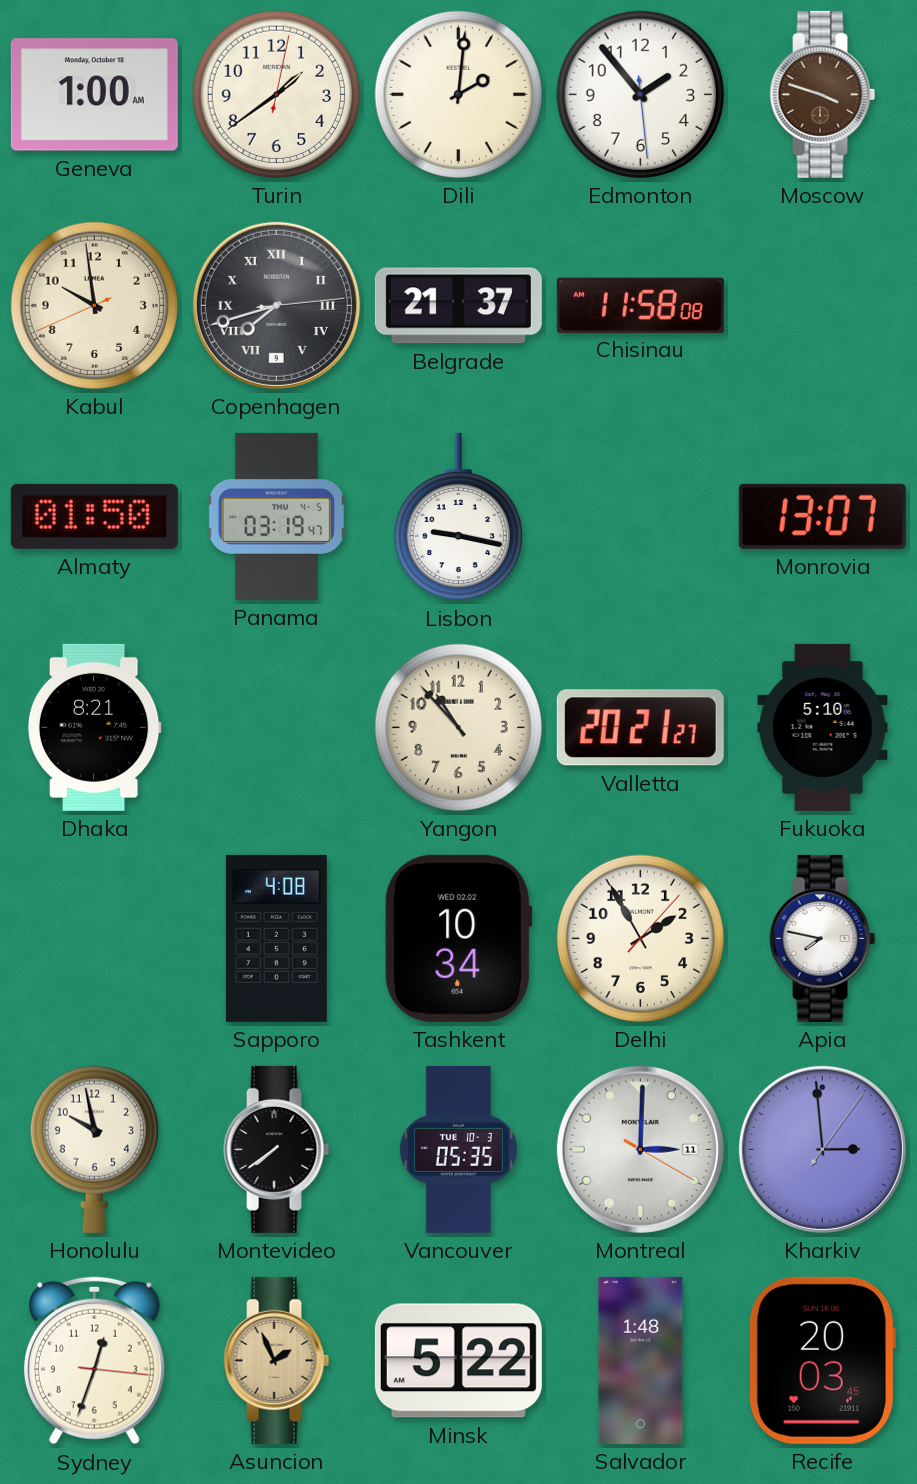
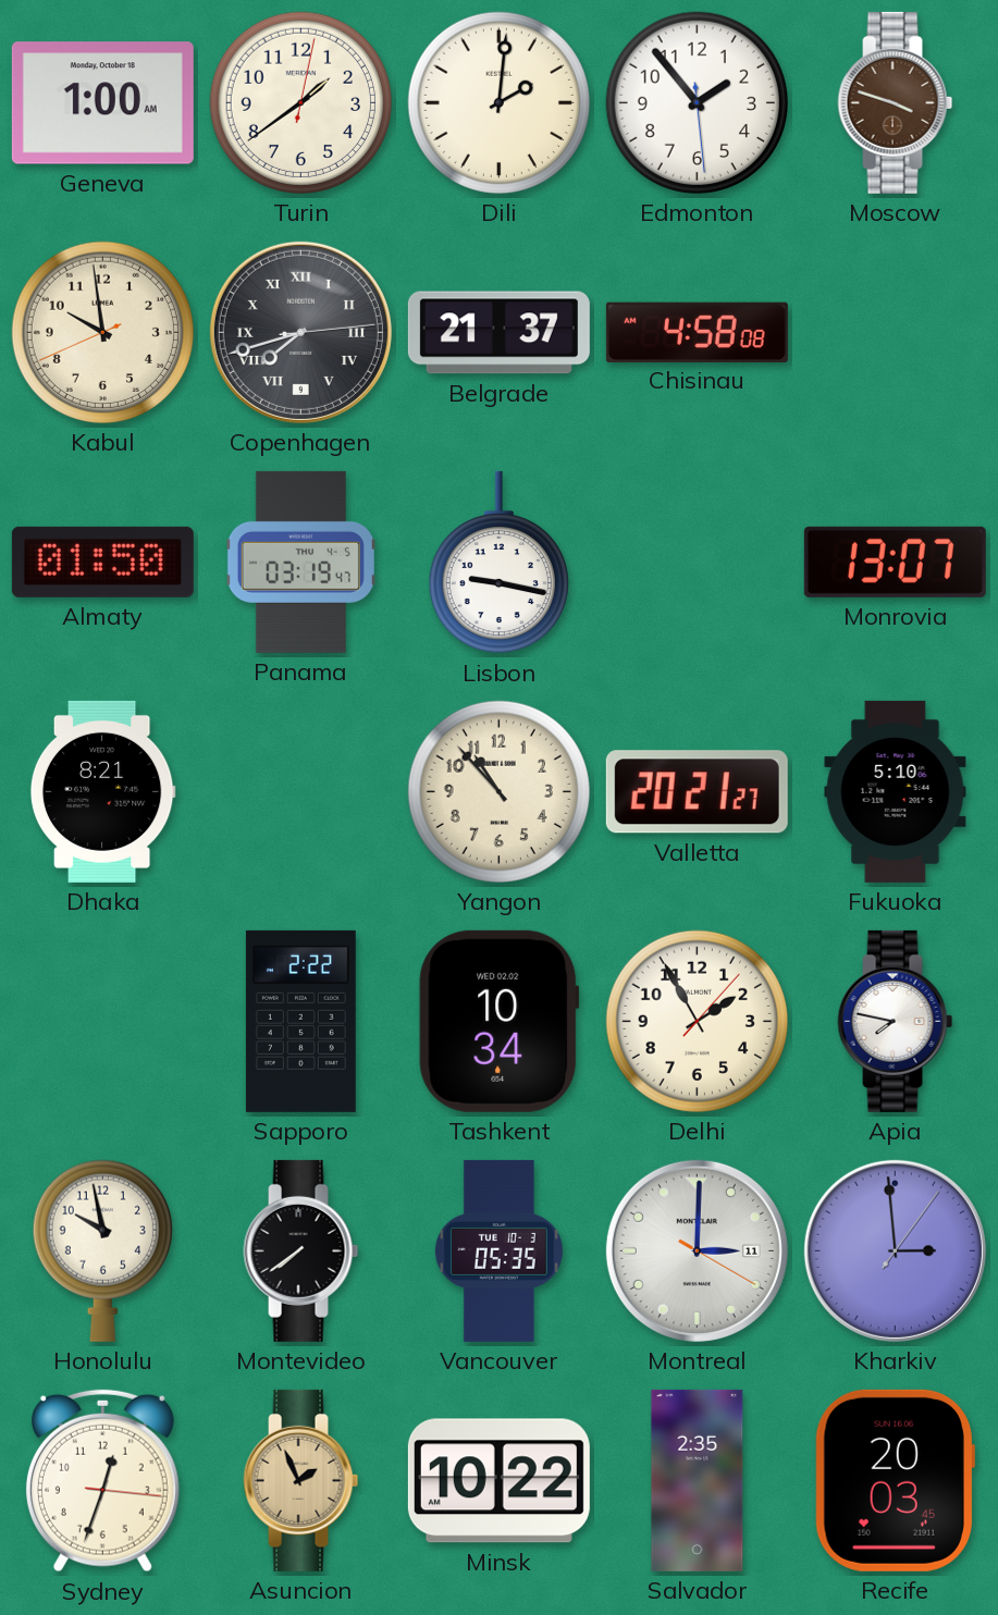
Chisinau: 11:58 -> 4:58
Sapporo: 4:08 -> 2:22
Minsk: 5:22 -> 10:22
Salvador: 1:48 -> 2:35
